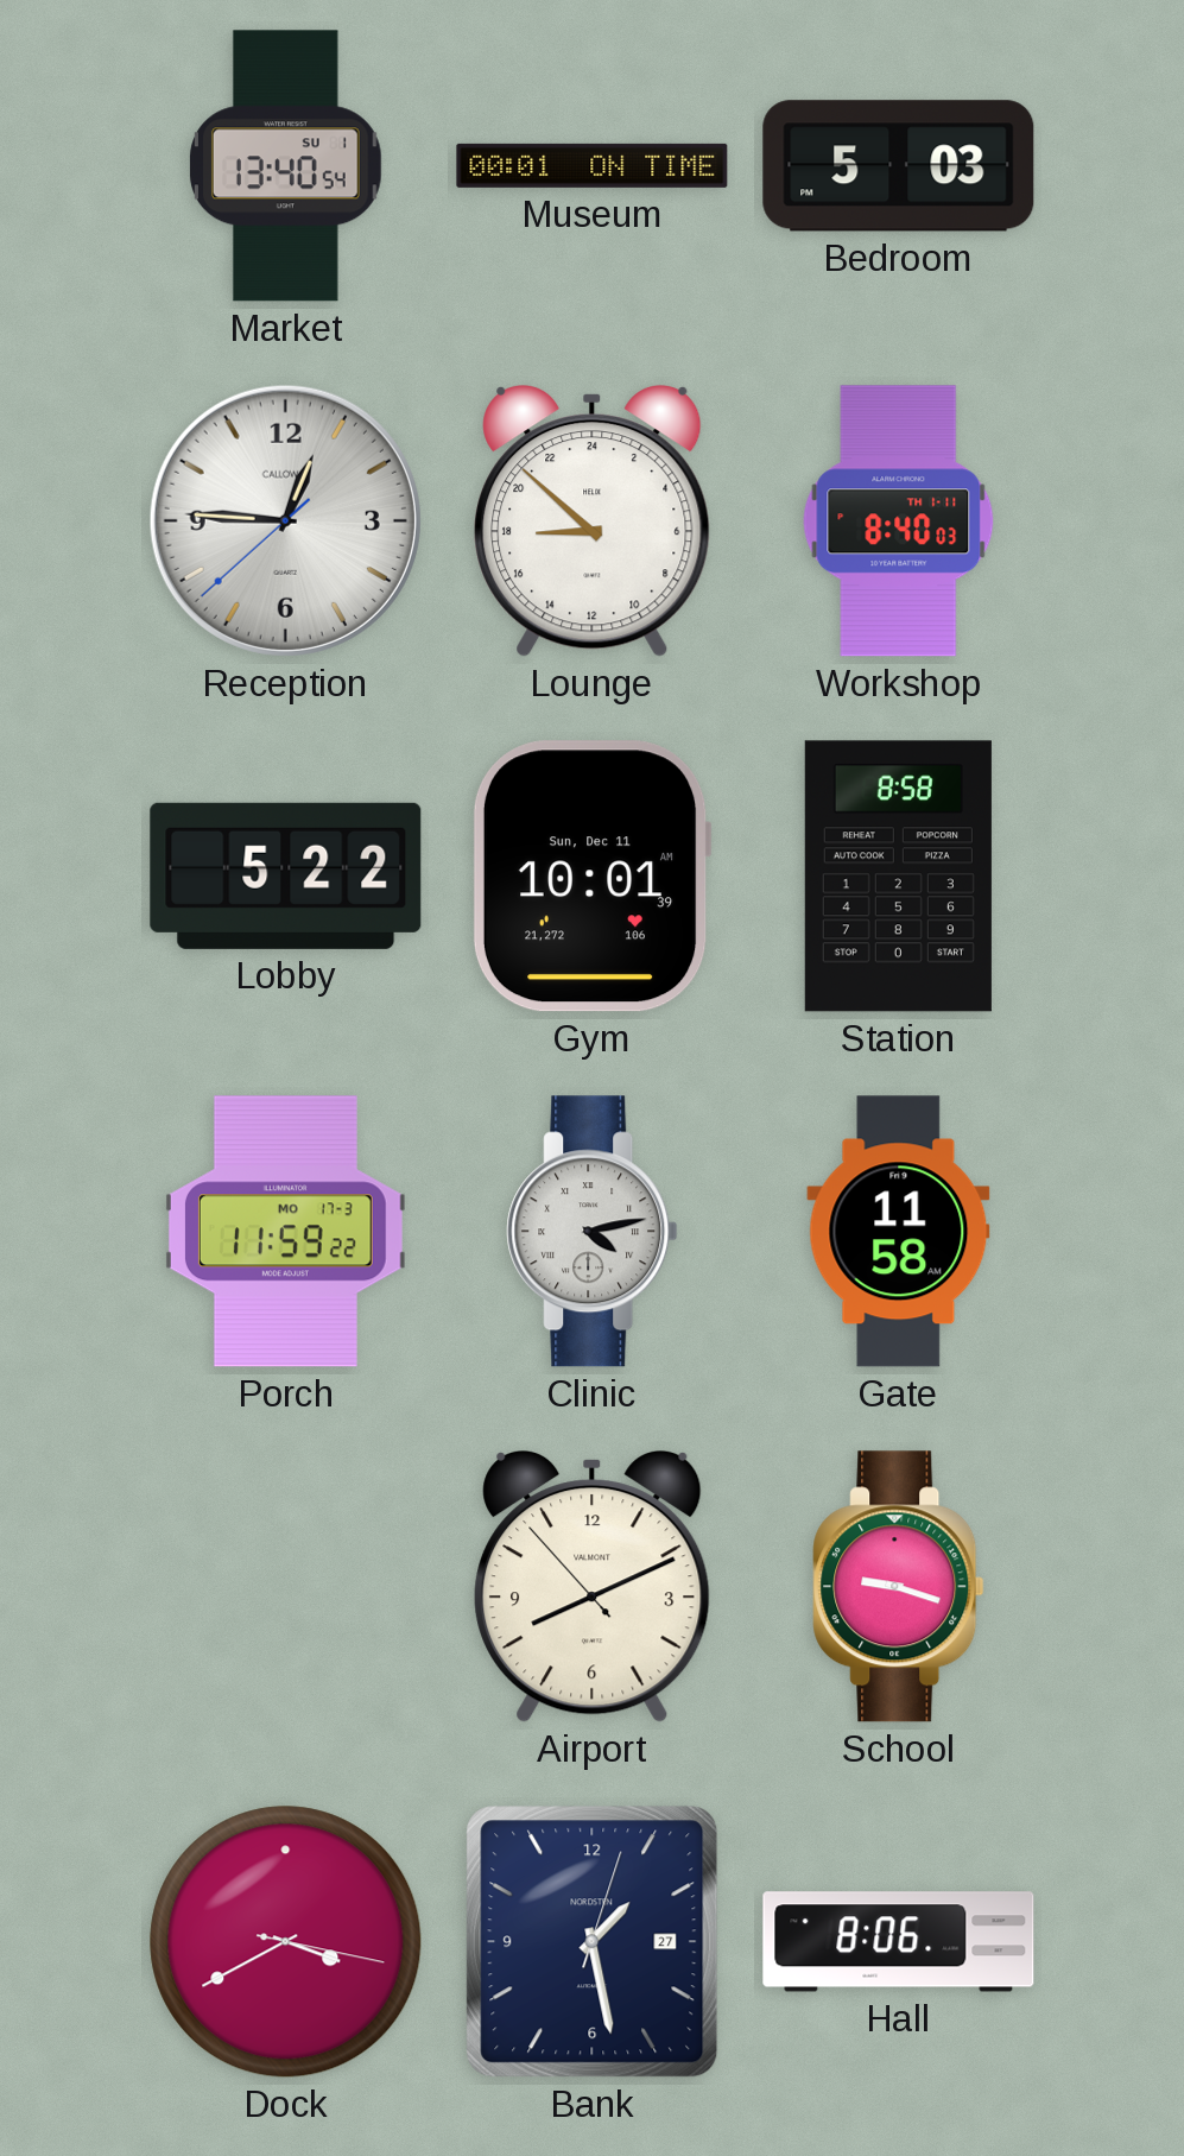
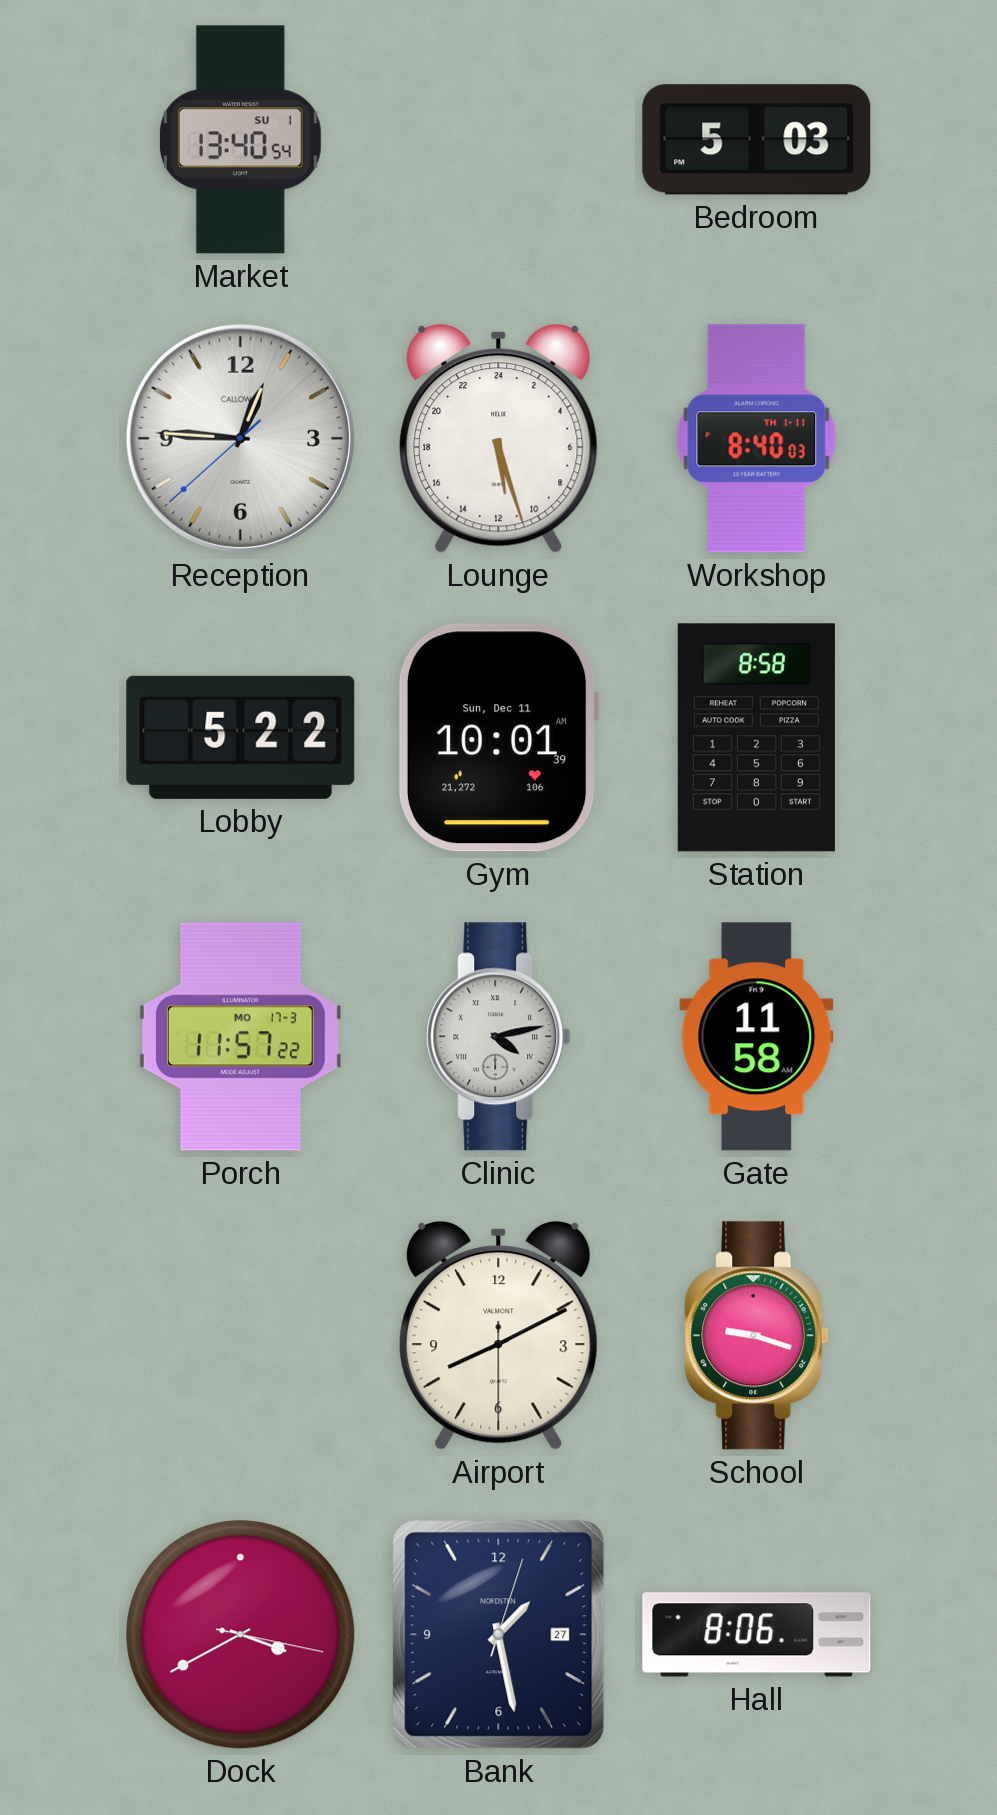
Museum: 00:01 -> none
Lounge: 17:52 -> 11:27
Porch: 11:59 -> 11:57
Airport: 8:10:53 -> 8:10:30
